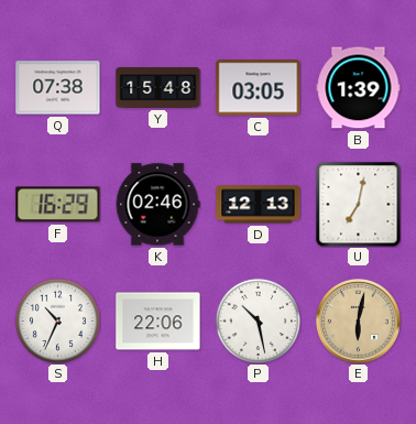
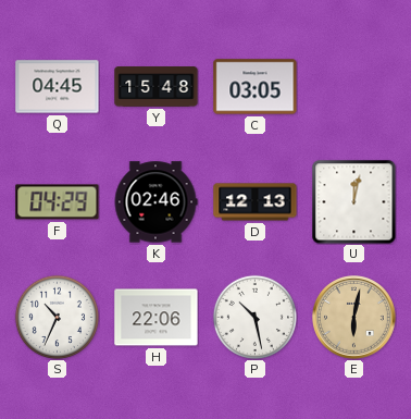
Q: 07:38 -> 04:45
B: 1:39 -> none
F: 16:29 -> 04:29
U: 7:02 -> 12:02
